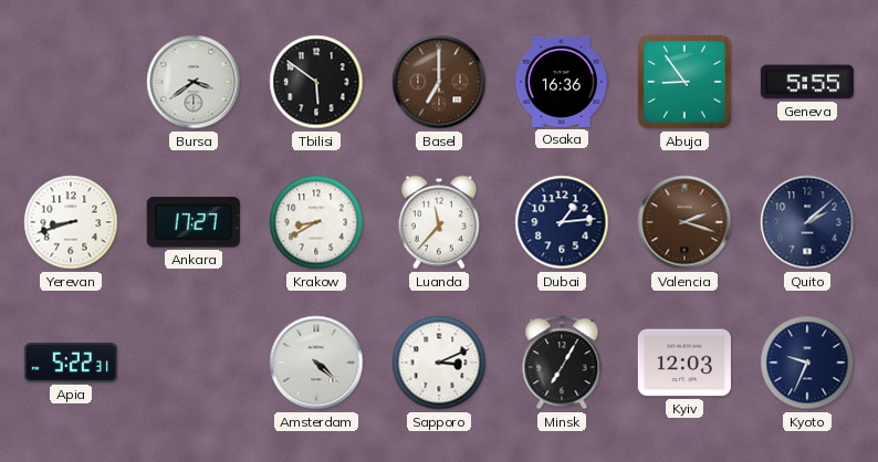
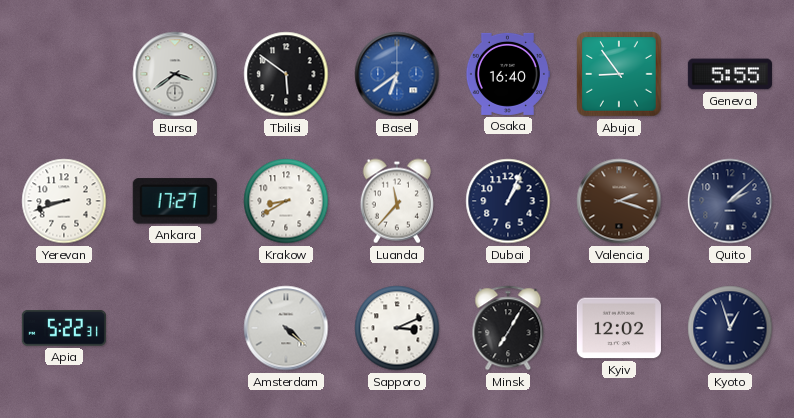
Basel: 7:00 -> 6:39
Basel dial: brown -> blue
Osaka: 16:36 -> 16:40
Dubai: 1:14 -> 1:04
Kyiv: 12:03 -> 12:02
Kyoto: 9:34 -> 12:57
